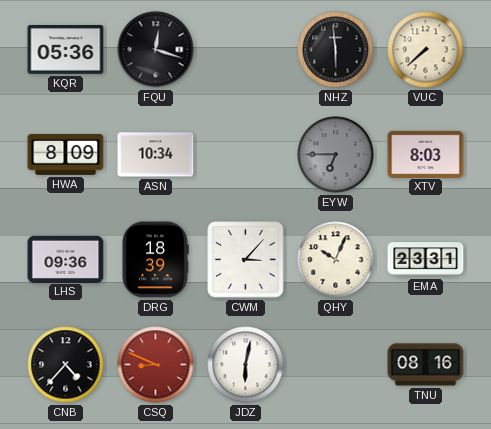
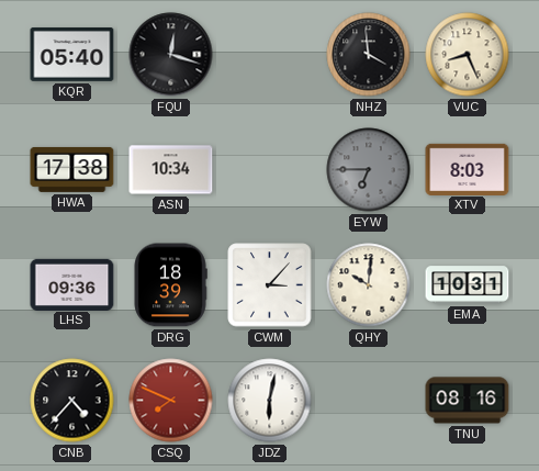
KQR: 05:36 -> 05:40
NHZ: 5:59 -> 3:59
VUC: 7:38 -> 8:26
HWA: 8:09 -> 17:38
QHY: 10:04 -> 10:01
EMA: 23:31 -> 10:31
CSQ: 8:49 -> 7:49
